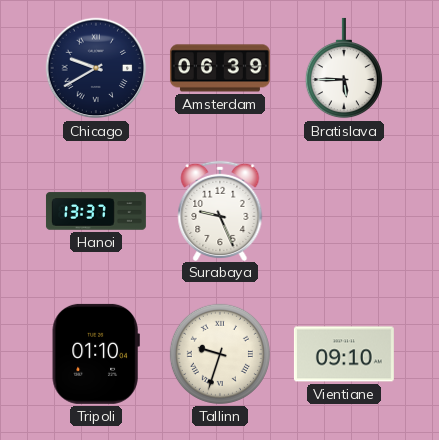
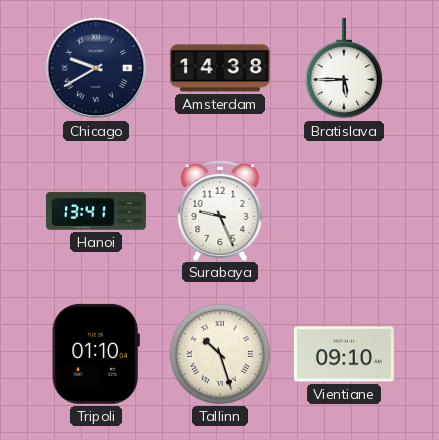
Amsterdam: 06:39 -> 14:38
Hanoi: 13:37 -> 13:41
Tallinn: 9:33 -> 10:27
